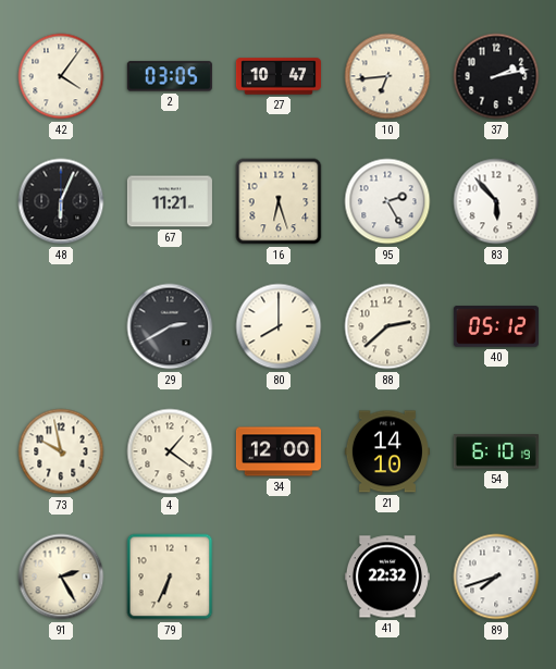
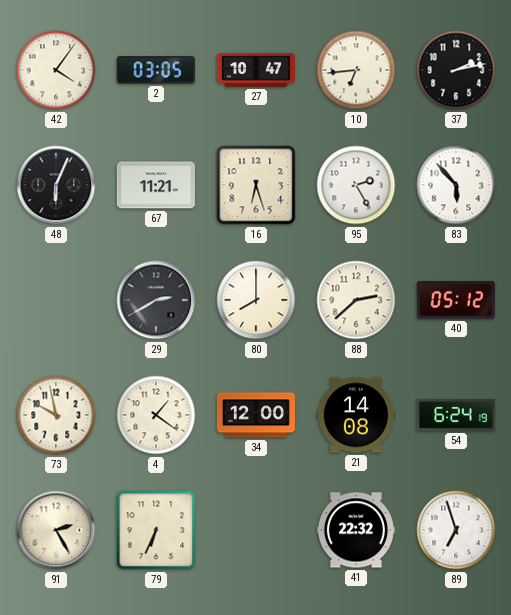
21: 14:10 -> 14:08
54: 6:10 -> 6:24
89: 7:42 -> 6:57
